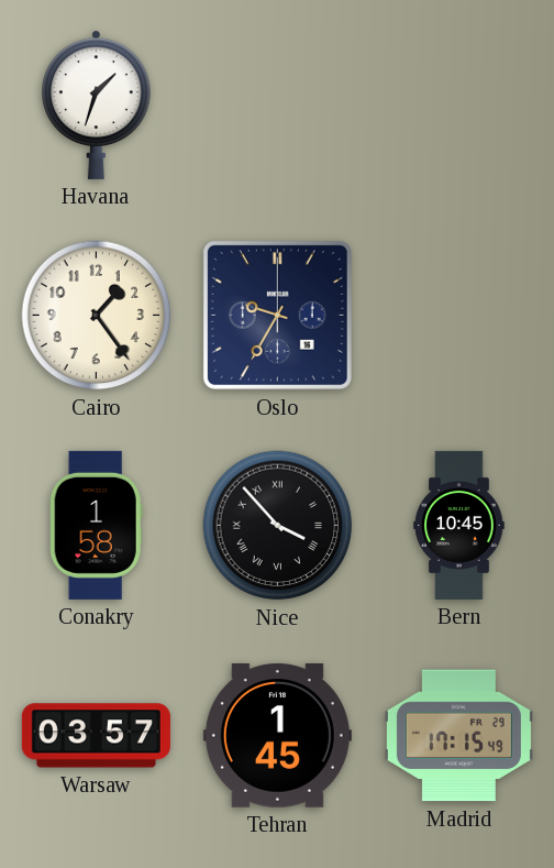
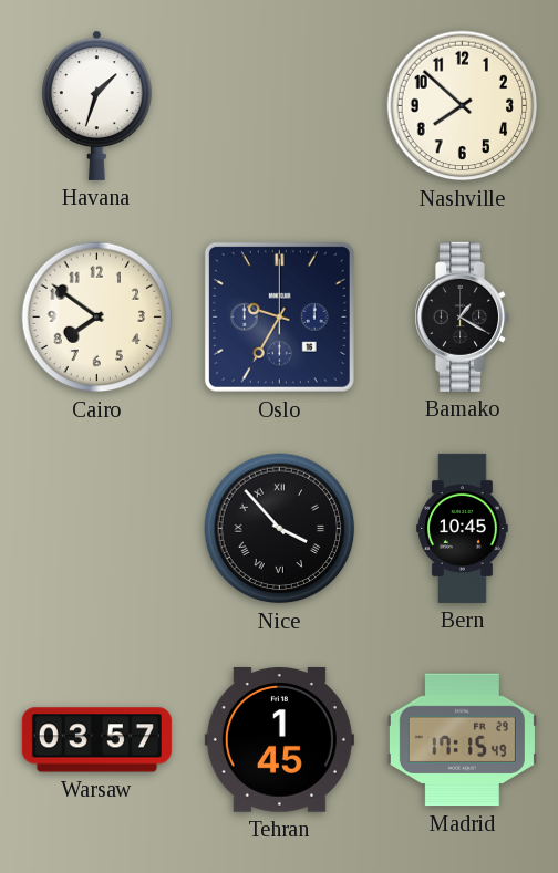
Nashville: none -> 7:52
Cairo: 1:24 -> 7:51
Bamako: none -> 1:20
Conakry: 1:58 -> none
